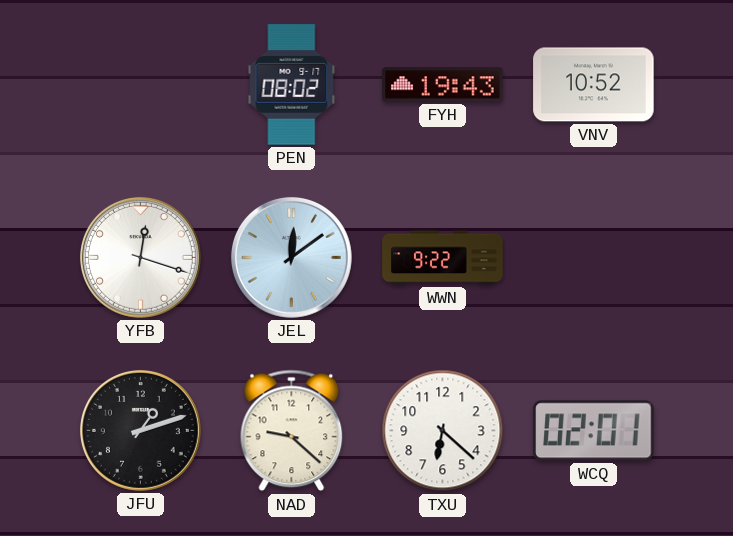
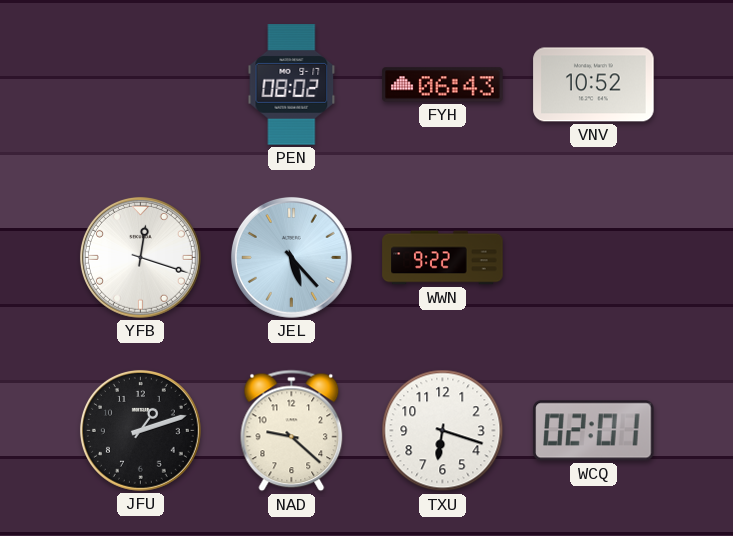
FYH: 19:43 -> 06:43
JEL: 12:09 -> 5:23
TXU: 6:22 -> 6:18
